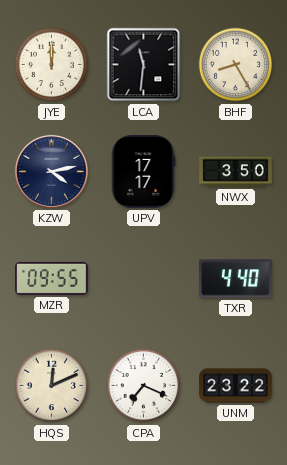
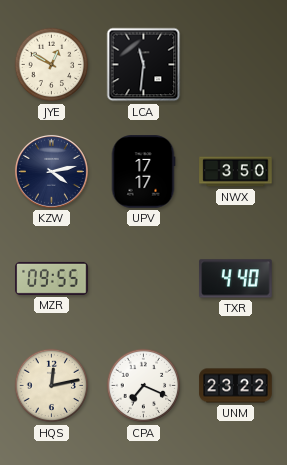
JYE: 12:00 -> 12:50
BHF: 8:25 -> none
HQS: 12:11 -> 12:13
